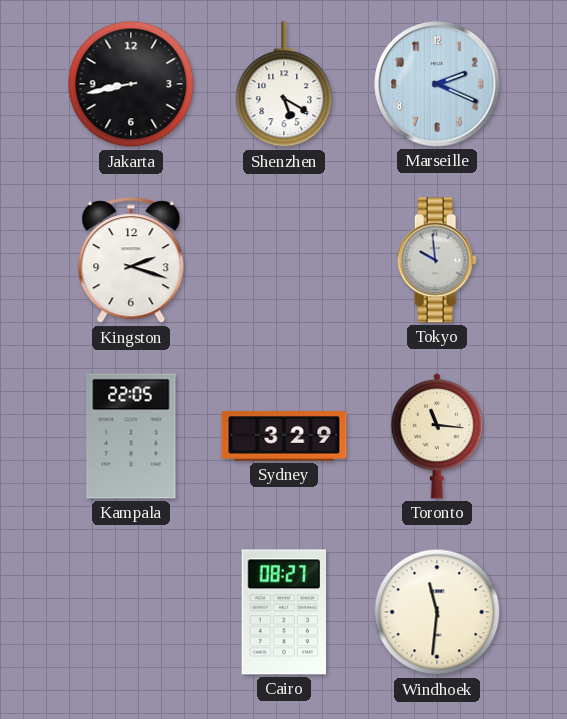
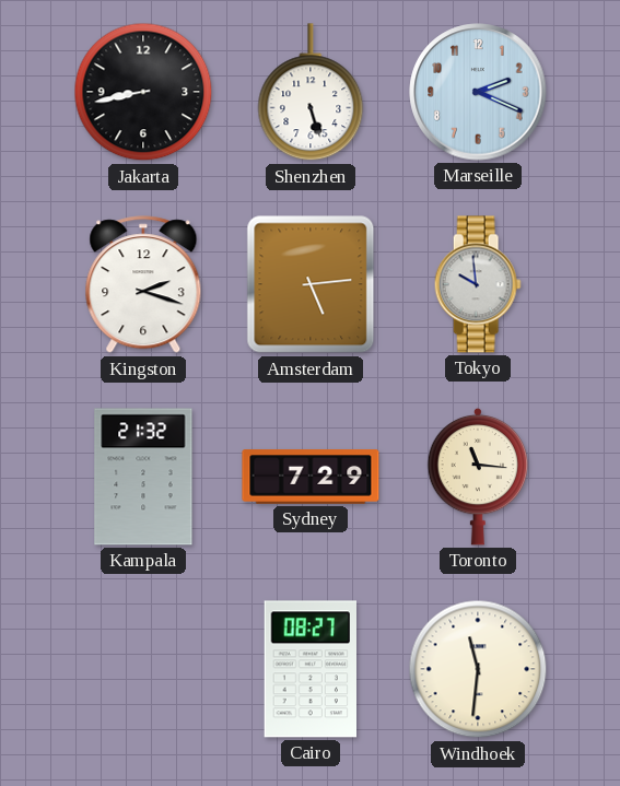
Shenzhen: 5:20 -> 5:27
Amsterdam: none -> 5:14
Kampala: 22:05 -> 21:32
Sydney: 3:29 -> 7:29
